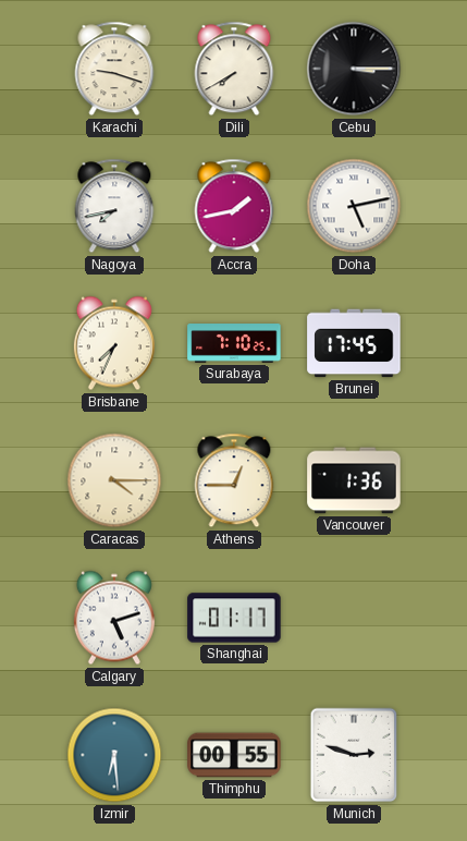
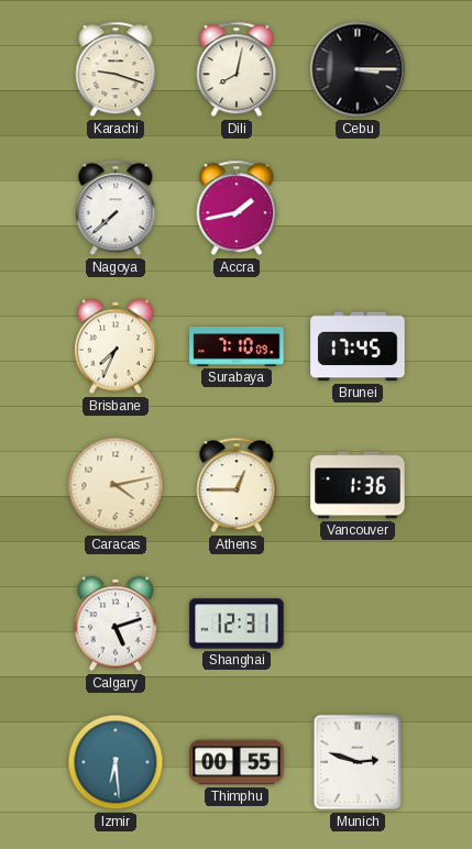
Dili: 7:40 -> 8:02
Nagoya: 7:43 -> 7:38
Doha: 5:13 -> none
Surabaya: 7:10:25 -> 7:10:09
Caracas: 4:15 -> 4:13
Shanghai: 01:17 -> 12:31
